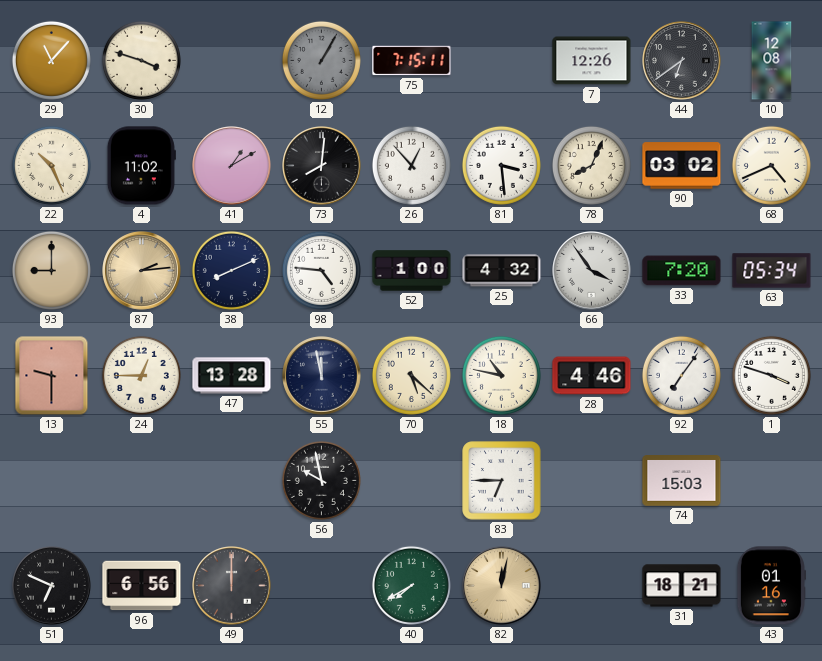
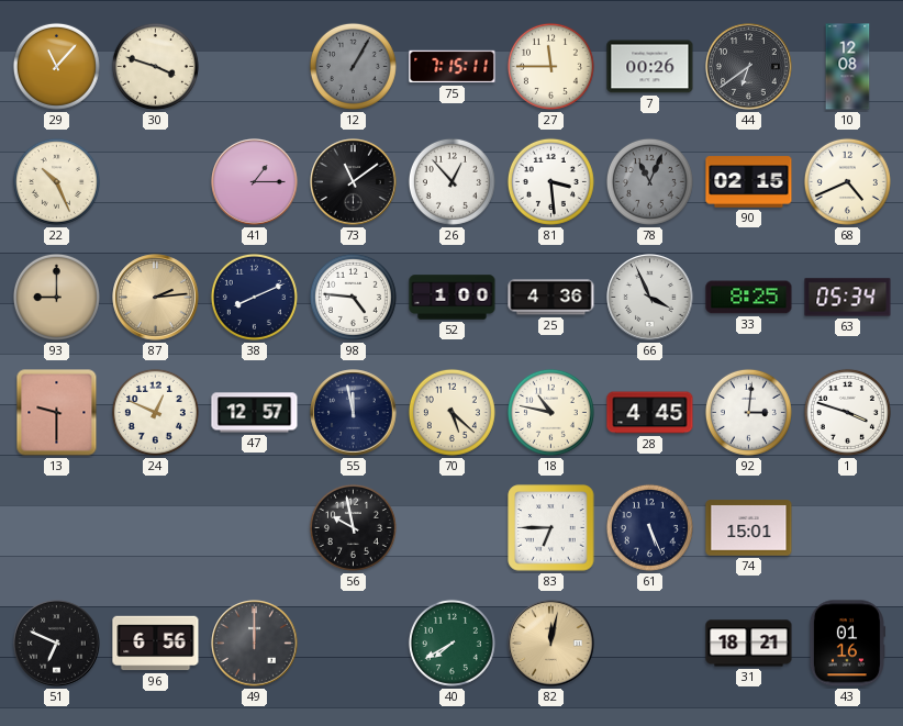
27: none -> 11:45
7: 12:26 -> 00:26
4: 11:02 -> none
41: 1:10 -> 1:15
73: 8:01 -> 11:09
78: 8:04 -> 11:04
78 dial: cream -> grey
90: 03:02 -> 02:15
25: 4:32 -> 4:36
66: 3:54 -> 3:56
33: 7:20 -> 8:25
24: 12:45 -> 12:49
47: 13:28 -> 12:57
28: 4:46 -> 4:45
92: 7:06 -> 3:01
61: none -> 5:26
74: 15:03 -> 15:01
